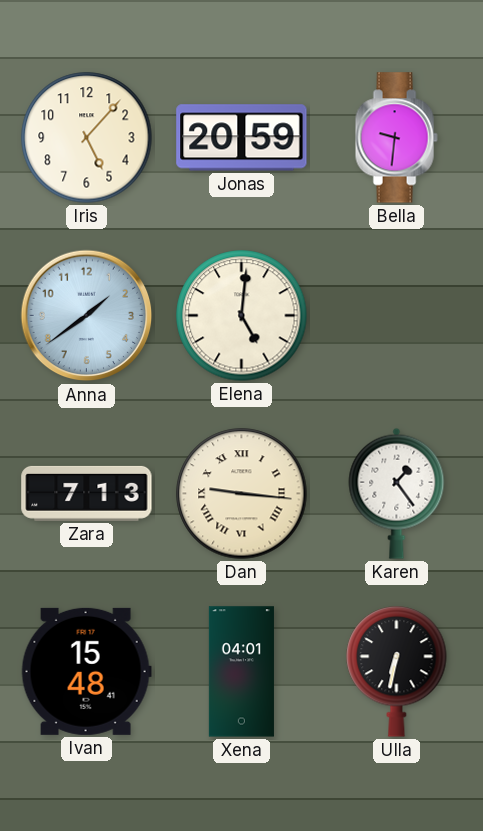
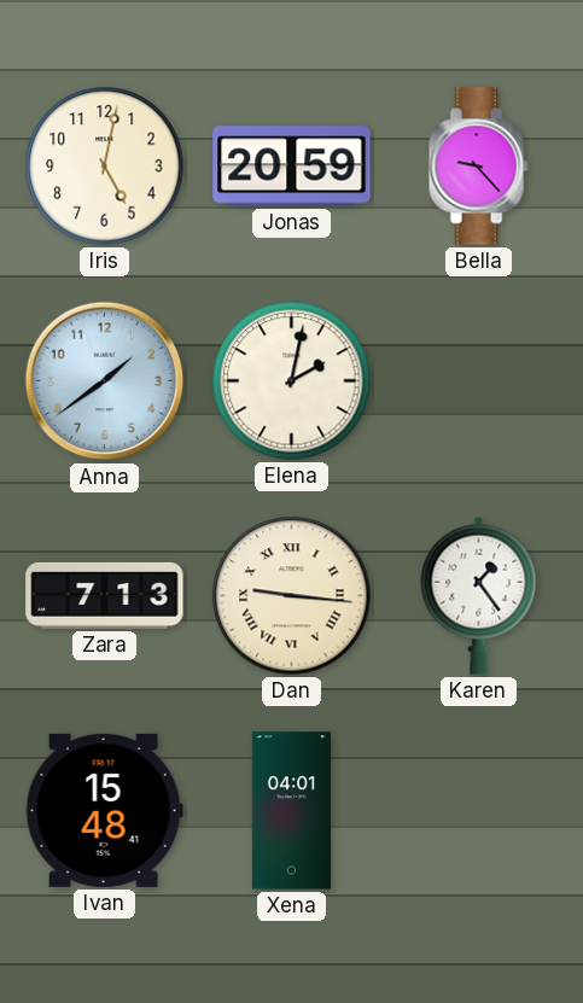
Iris: 5:07 -> 5:02
Bella: 9:31 -> 9:23
Elena: 5:01 -> 2:02
Ulla: 6:32 -> none
